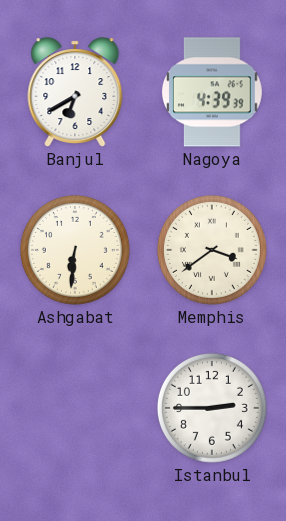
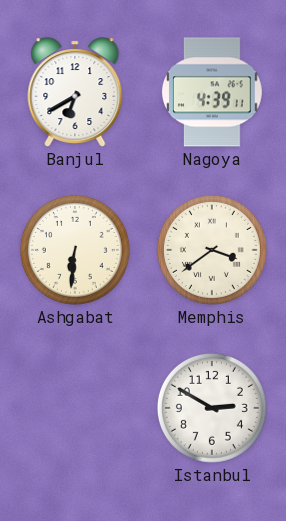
Nagoya: 4:39:39 -> 4:39:11
Istanbul: 2:45 -> 2:50
